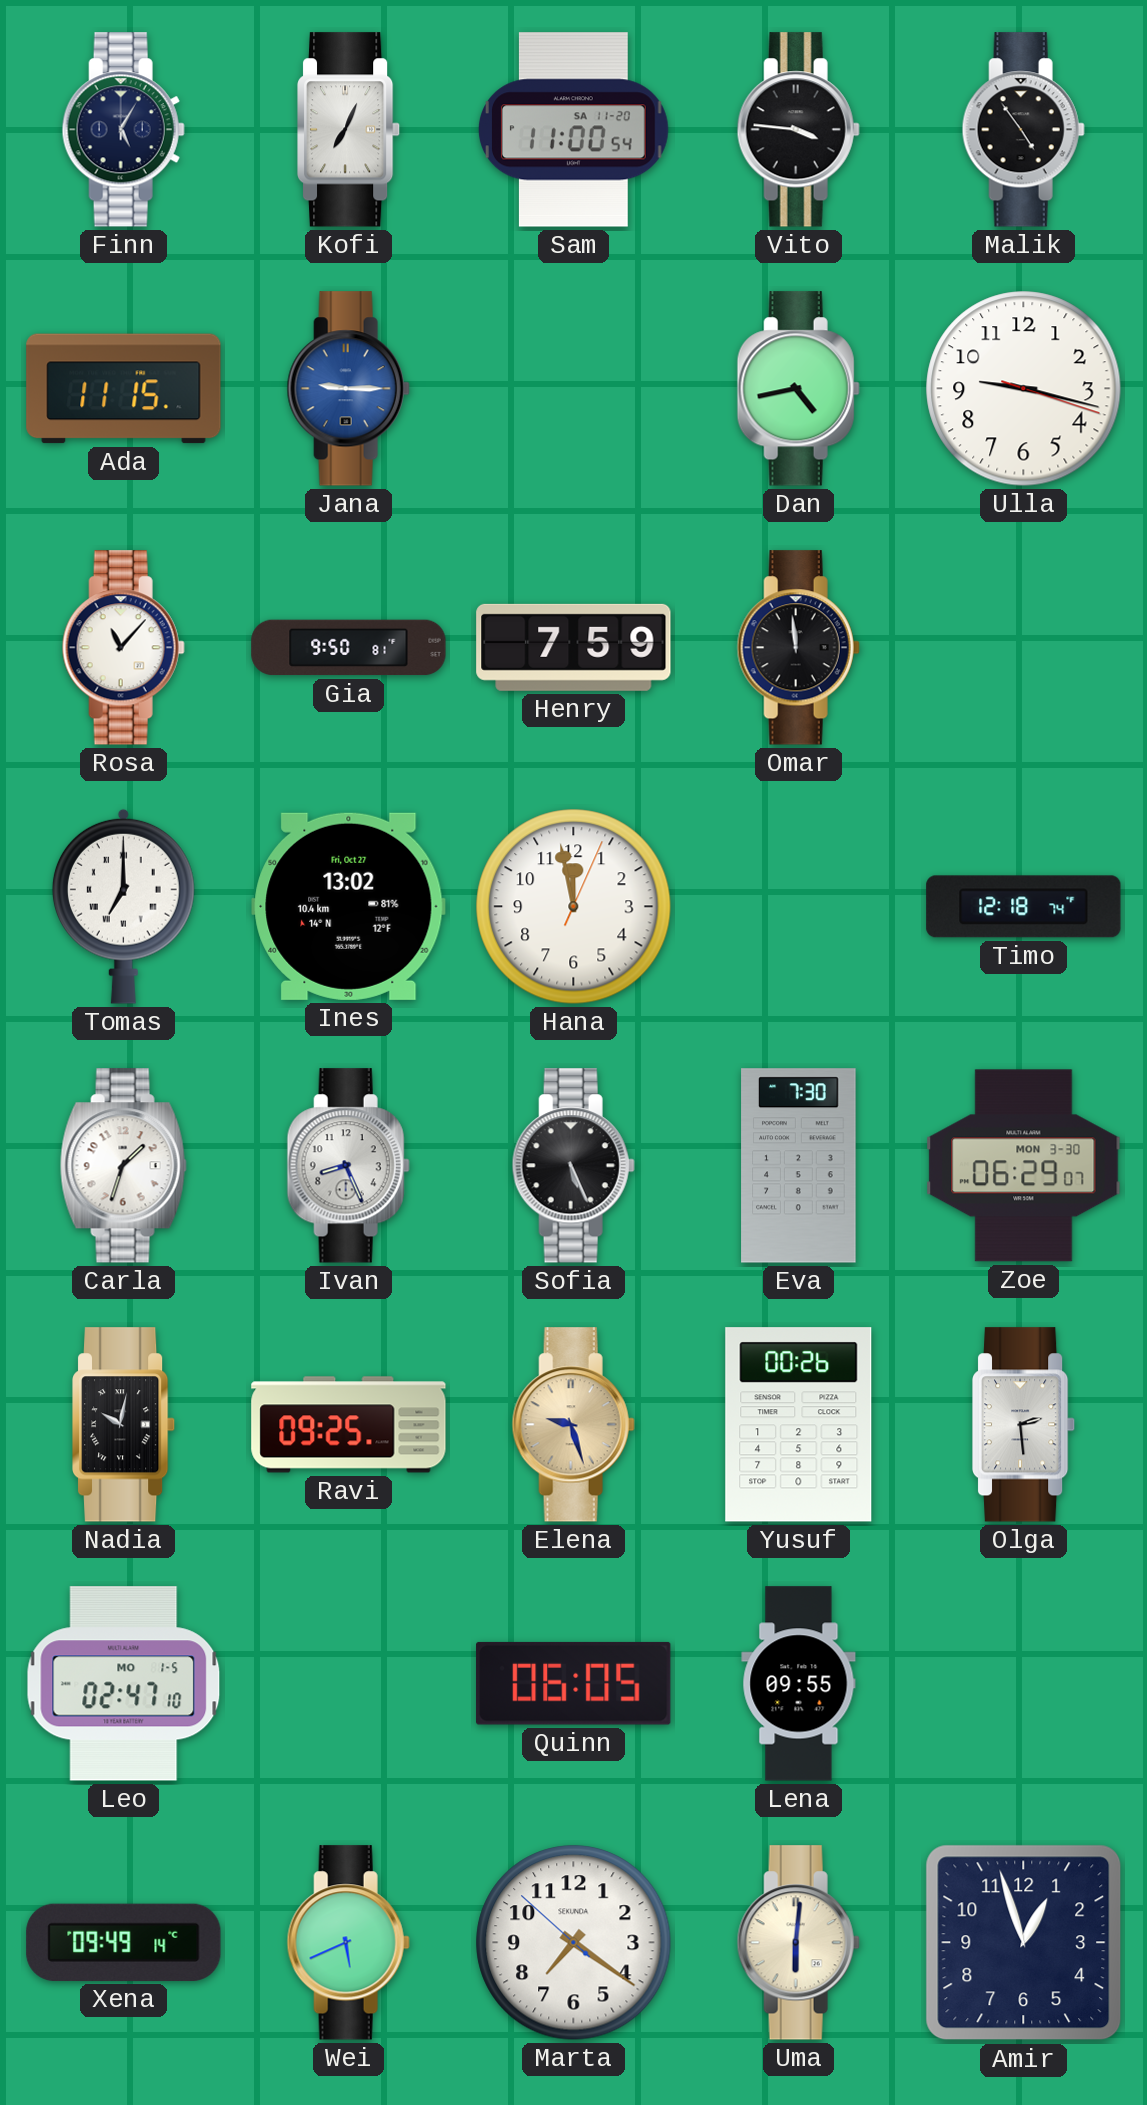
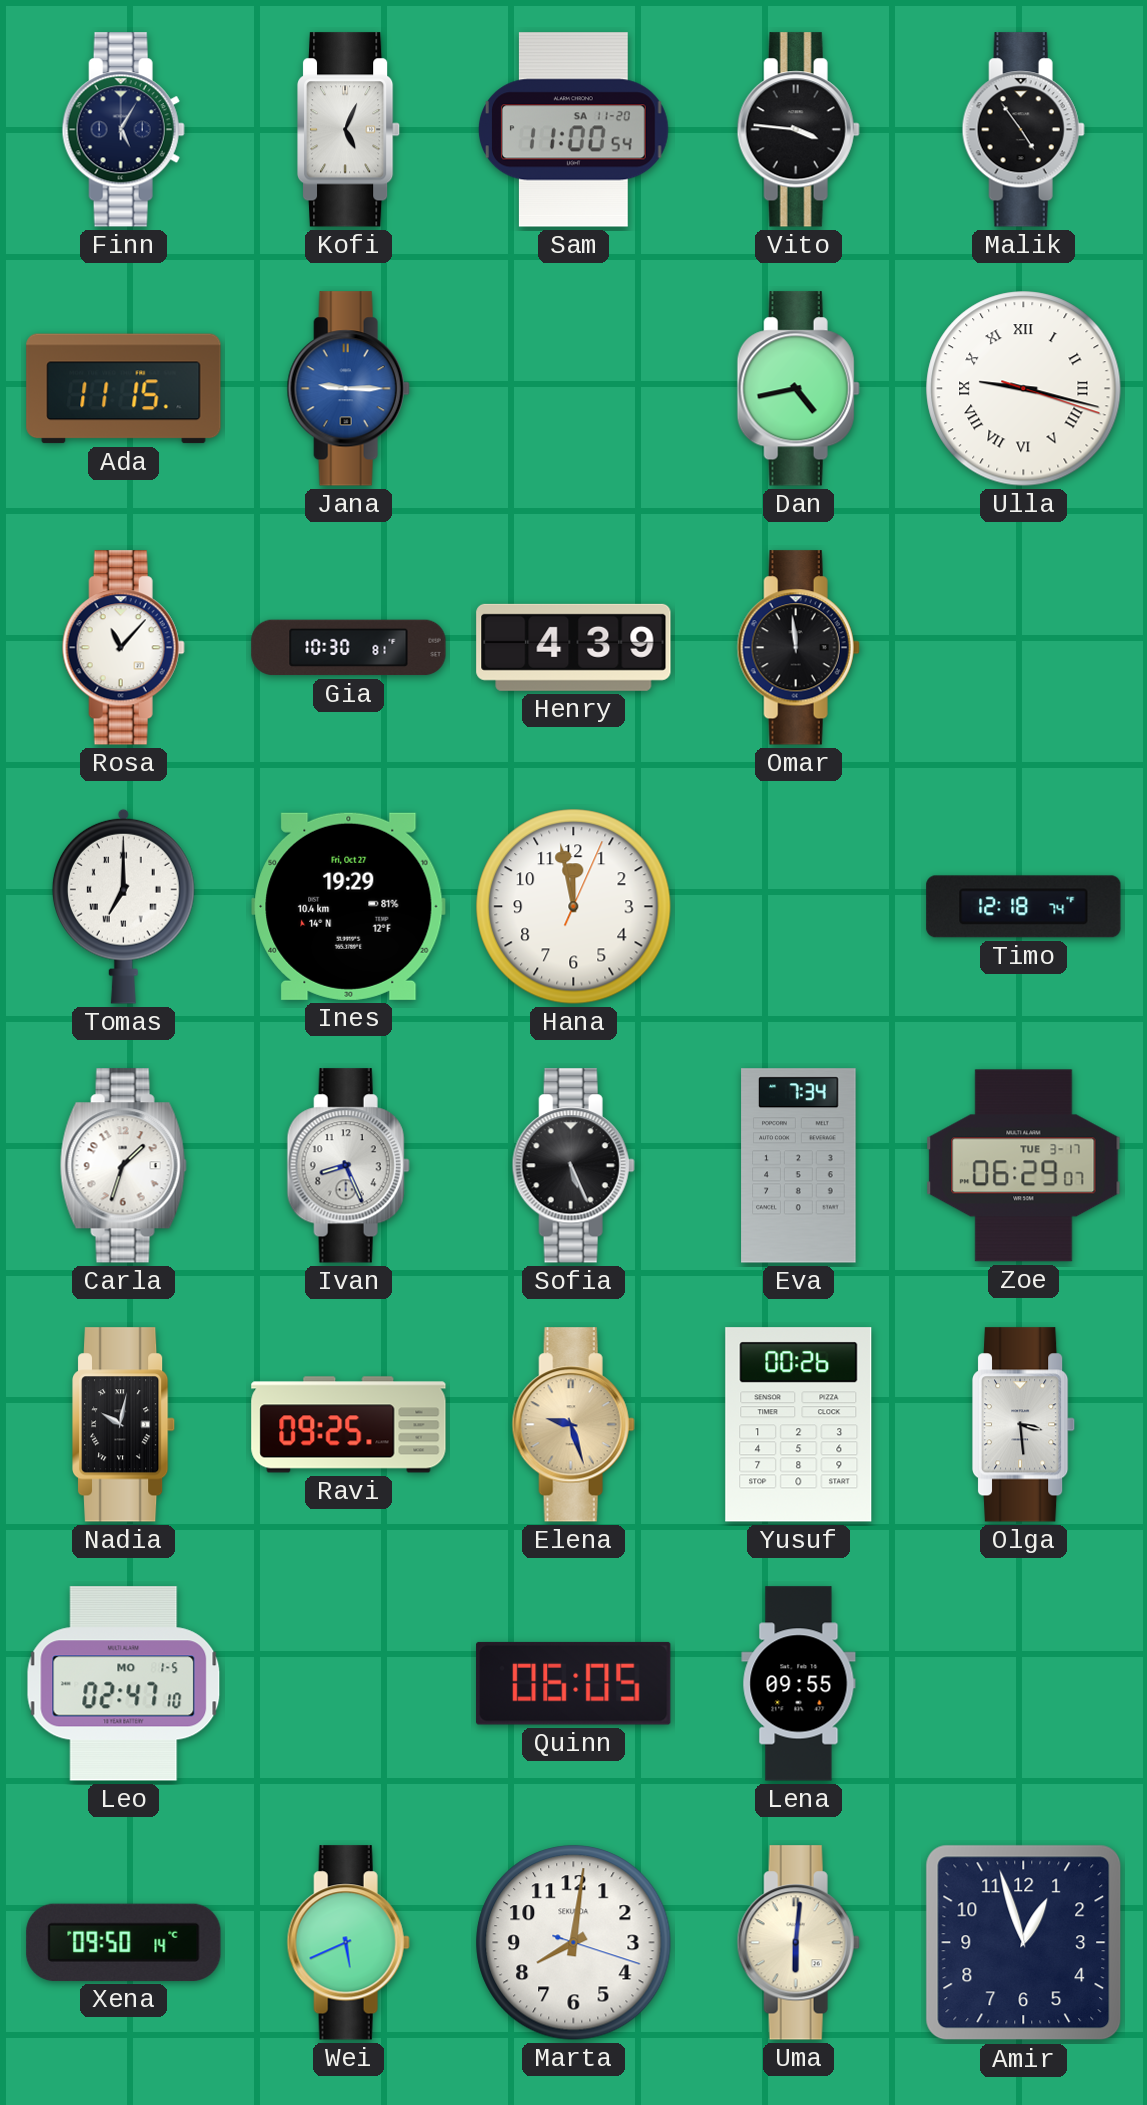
Kofi: 7:04 -> 5:04
Ulla numerals: Arabic -> Roman
Gia: 9:50 -> 10:30
Henry: 7:59 -> 4:39
Ines: 13:02 -> 19:29
Eva: 7:30 -> 7:34
Zoe date: MON 3-30 -> TUE 3-17
Olga: 2:29 -> 3:29
Xena: 09:49 -> 09:50
Marta: 7:20 -> 8:01
